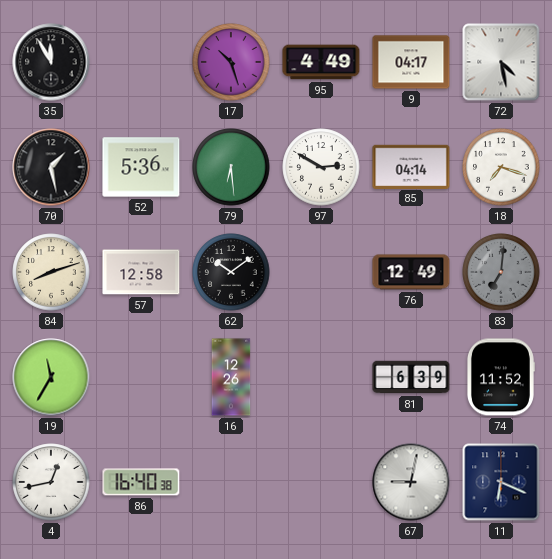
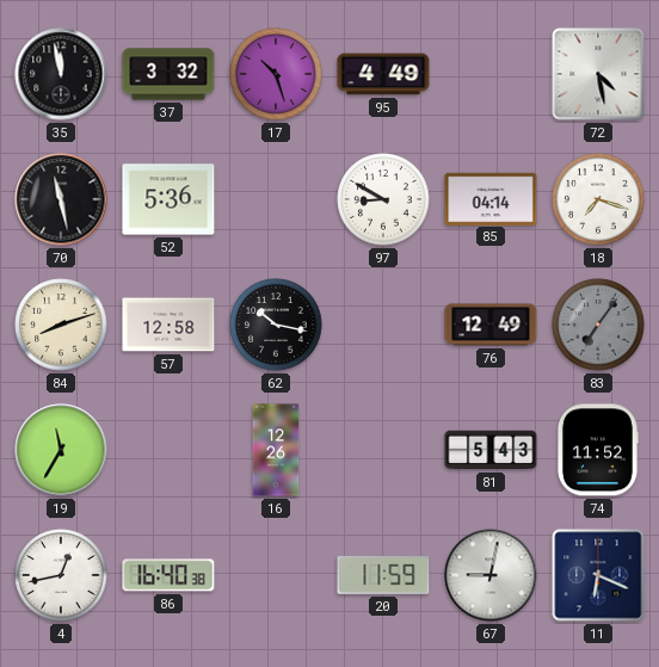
35: 11:55 -> 11:58
37: none -> 3:32
9: 04:17 -> none
70: 1:28 -> 11:28
79: 6:29 -> none
97: 2:50 -> 8:50
62: 10:09 -> 10:17
83: 7:01 -> 7:06
81: 6:39 -> 5:43
20: none -> 11:59
